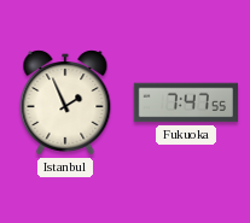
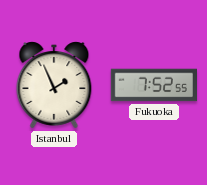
Fukuoka: 7:47 -> 7:52
